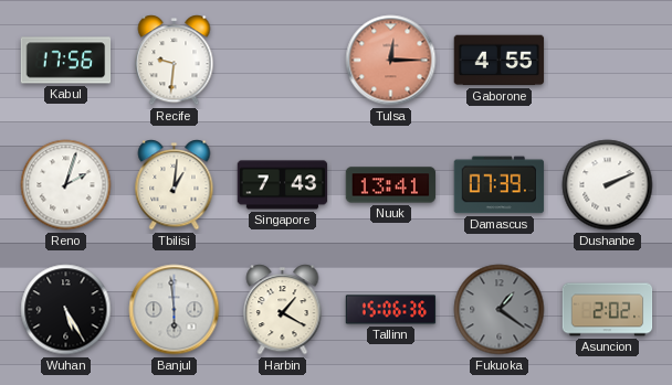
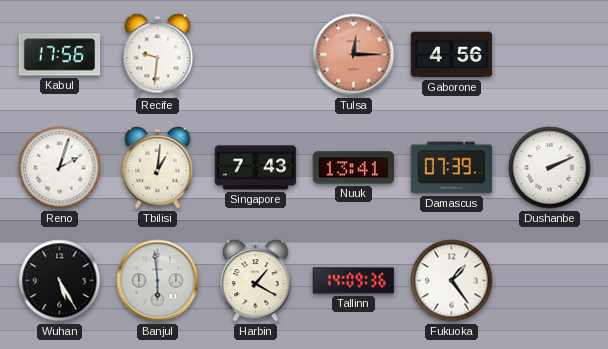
Gaborone: 4:55 -> 4:56
Tallinn: 15:06 -> 14:09
Fukuoka: 1:21 -> 1:24
Fukuoka dial: grey -> white
Asuncion: 2:02 -> none
